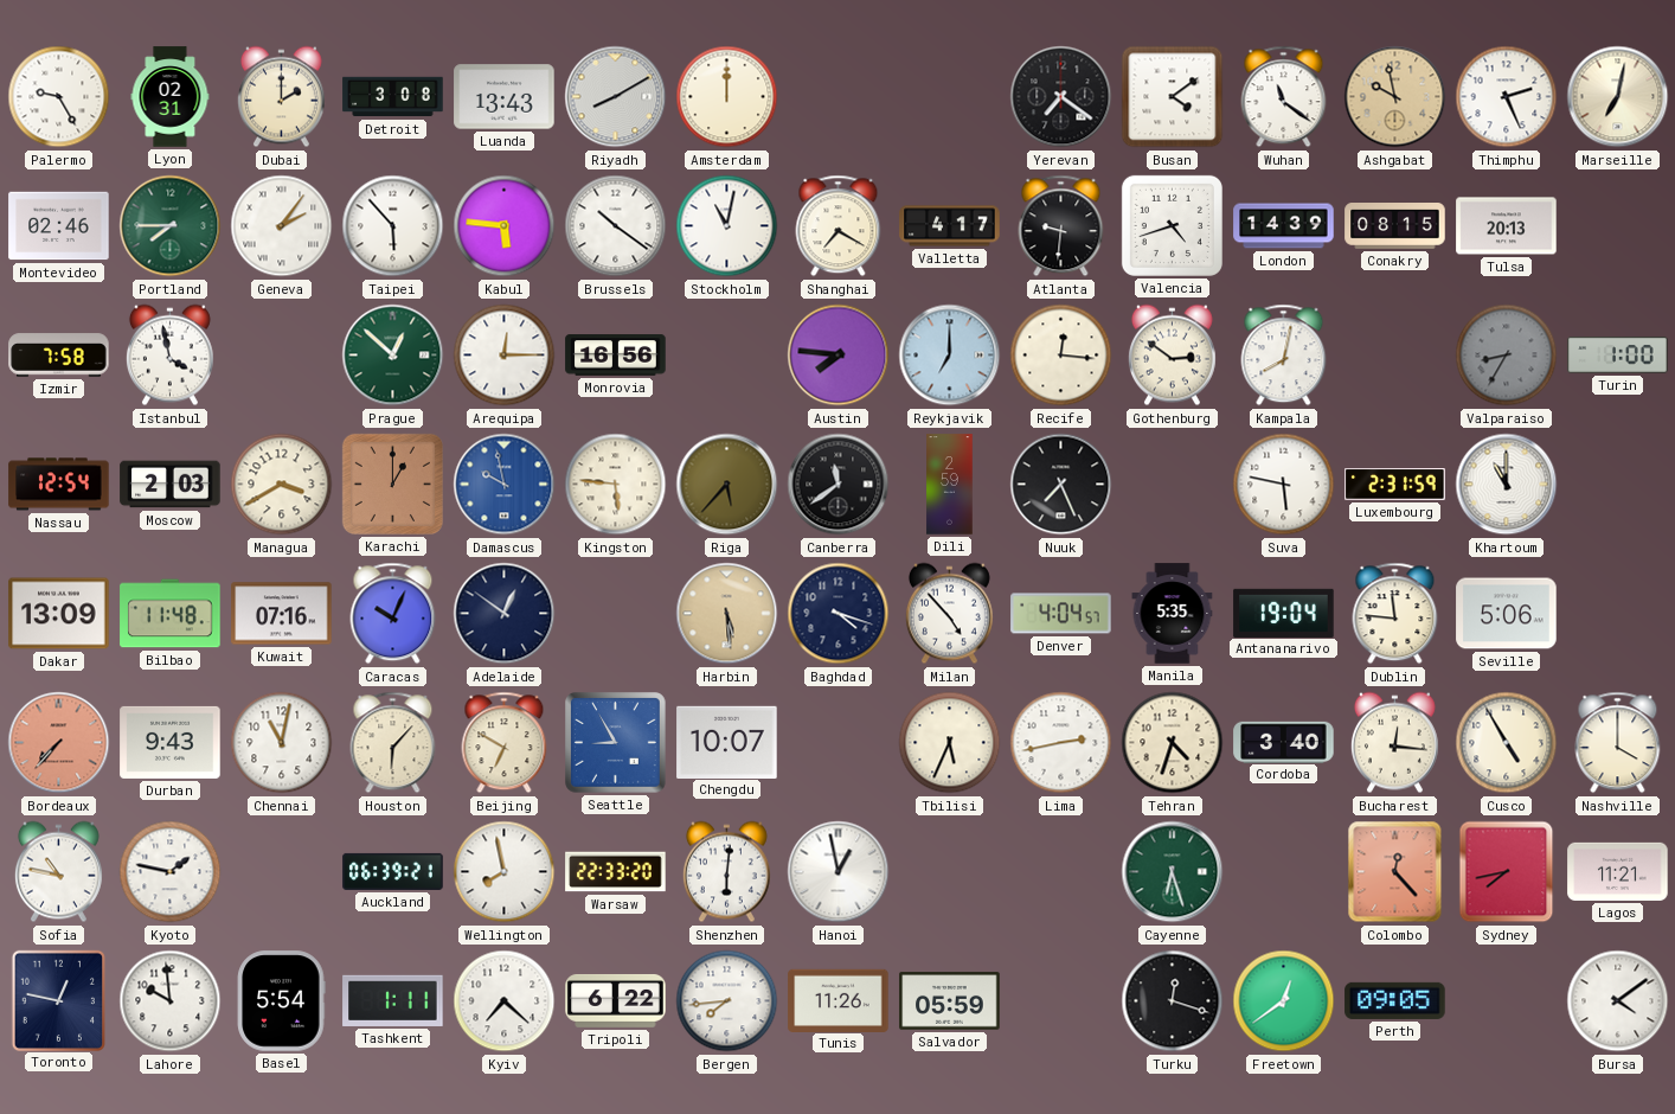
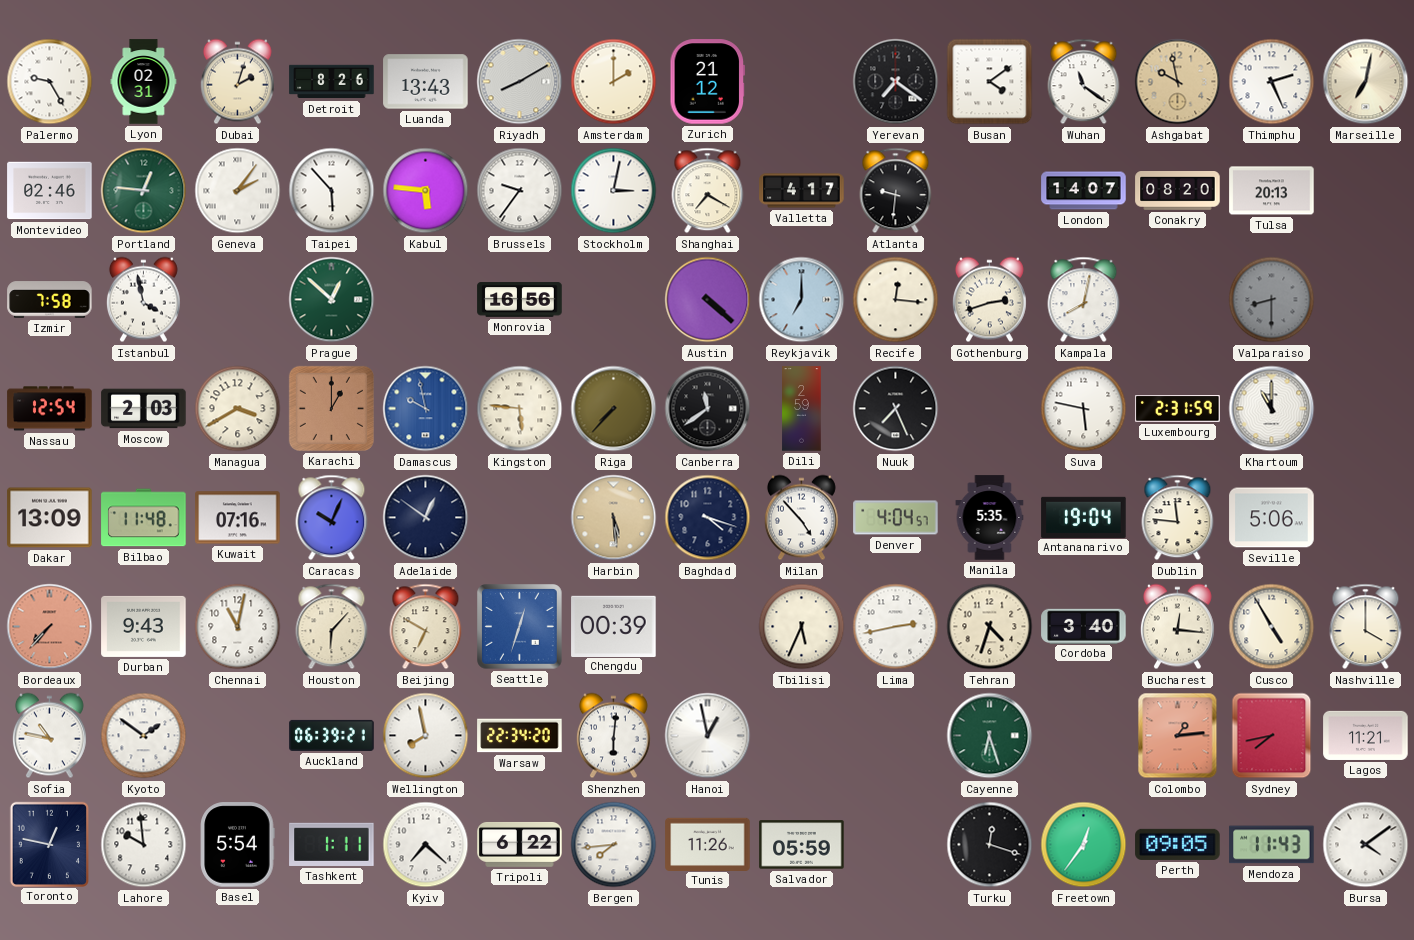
Dubai: 2:00 -> 2:03
Detroit: 3:08 -> 8:26
Amsterdam: 12:00 -> 2:00
Zurich: none -> 21:12
Portland: 7:45 -> 12:46
Brussels: 10:21 -> 9:36
Stockholm: 11:02 -> 3:02
Valencia: 4:42 -> none
London: 14:39 -> 14:07
Conakry: 08:15 -> 08:20
Arequipa: 12:15 -> none
Austin: 7:46 -> 4:22
Gothenburg: 2:51 -> 2:42
Valparaiso: 8:35 -> 8:30
Turin: 1:00 -> none
Riga: 5:37 -> 7:37
Seattle: 8:55 -> 12:33
Chengdu: 10:07 -> 00:39
Kyoto: 1:47 -> 1:51
Warsaw: 22:33 -> 22:34
Colombo: 12:23 -> 1:14
Freetown: 12:39 -> 12:36
Mendoza: none -> 11:43
